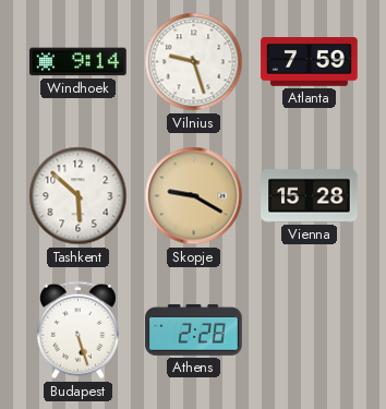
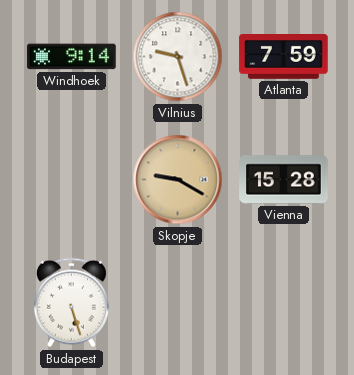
Tashkent: 5:52 -> none
Athens: 2:28 -> none
